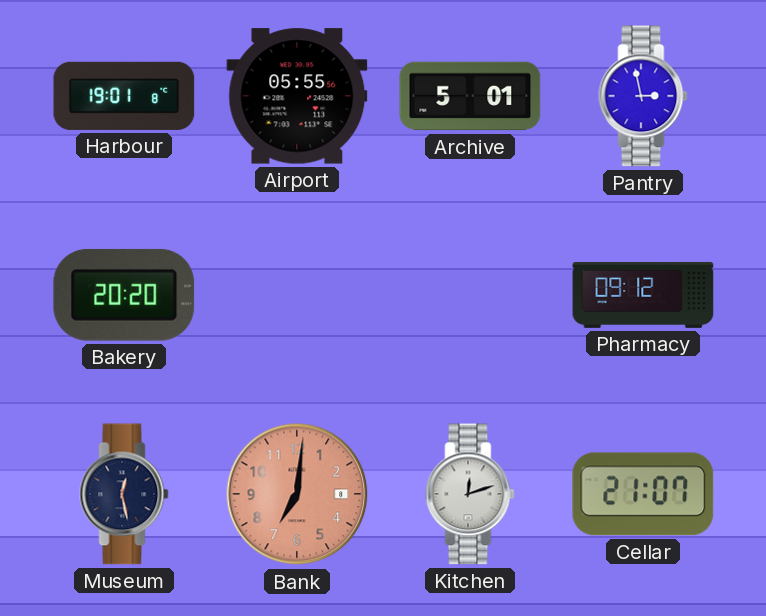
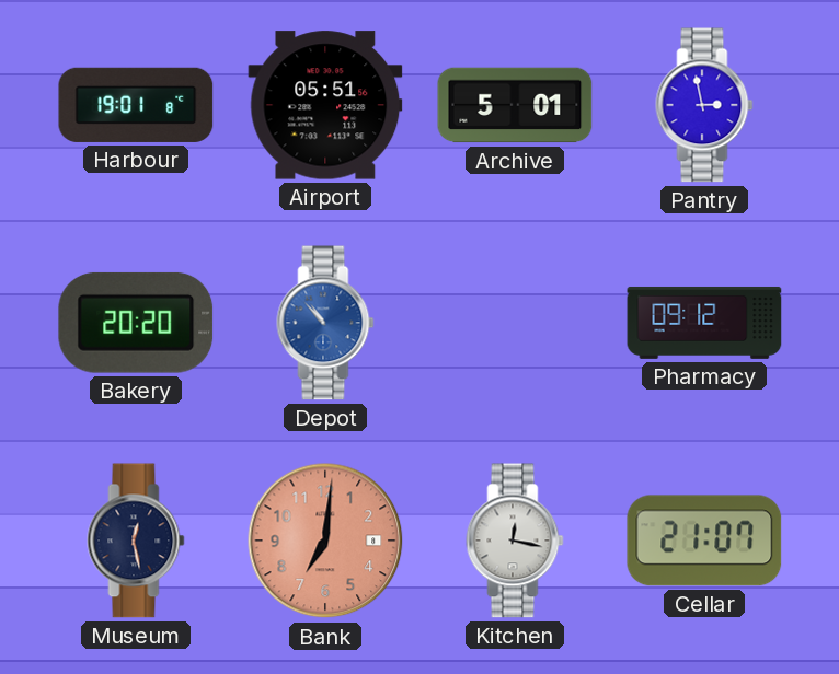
Airport: 05:55 -> 05:51
Depot: none -> 10:53
Kitchen: 12:12 -> 12:17
